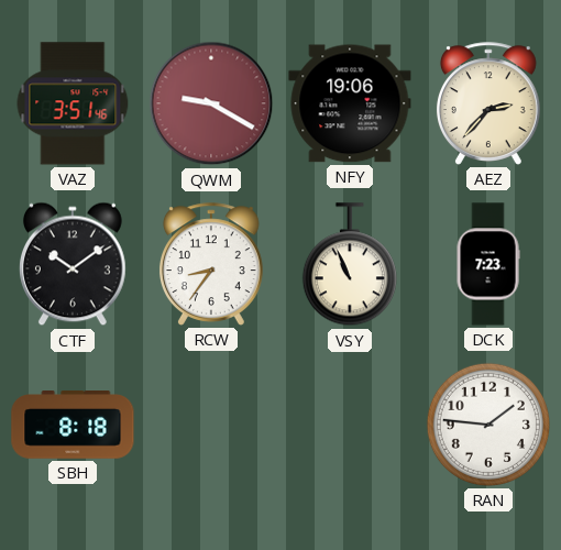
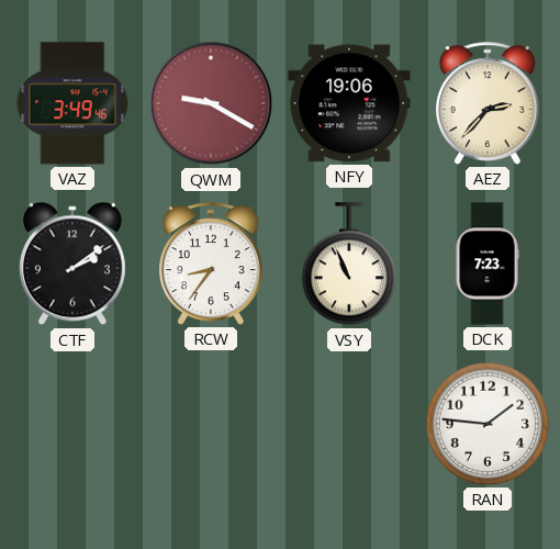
VAZ: 3:51 -> 3:49
CTF: 10:09 -> 2:09
SBH: 8:18 -> none
